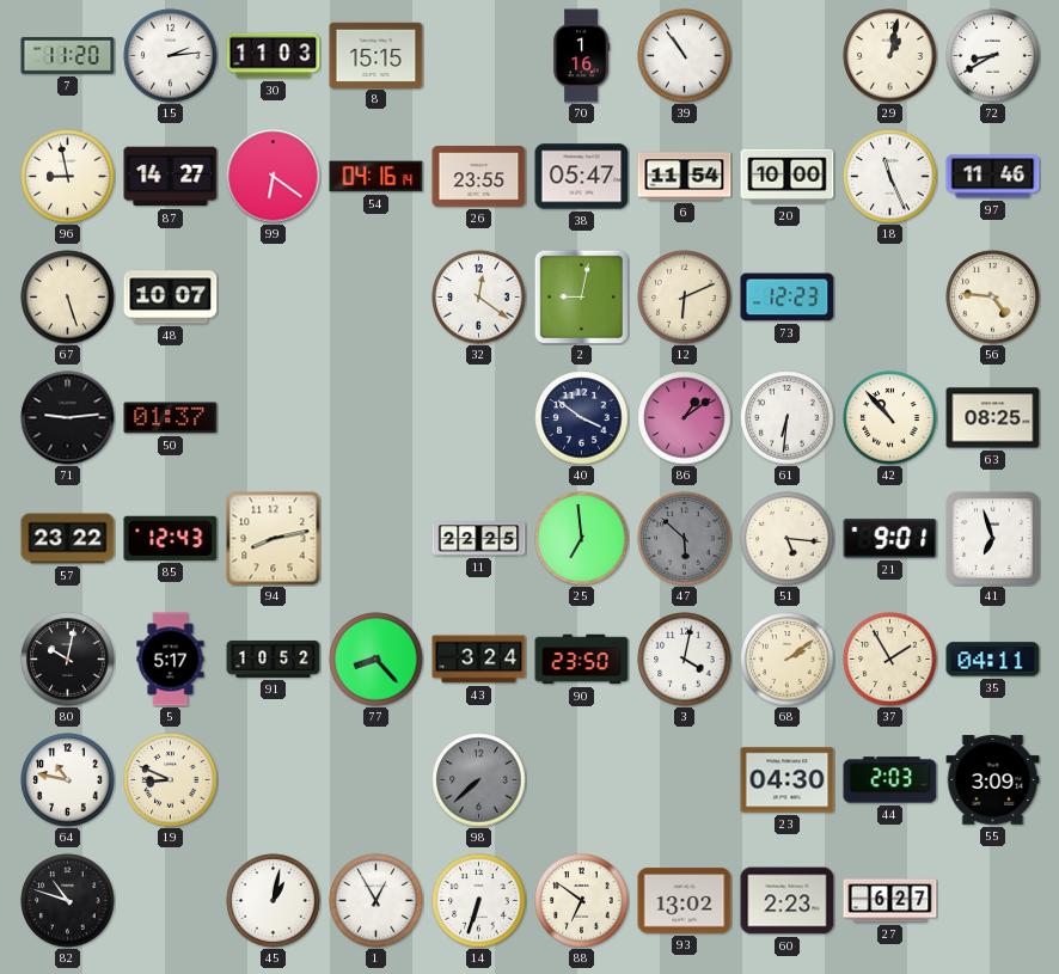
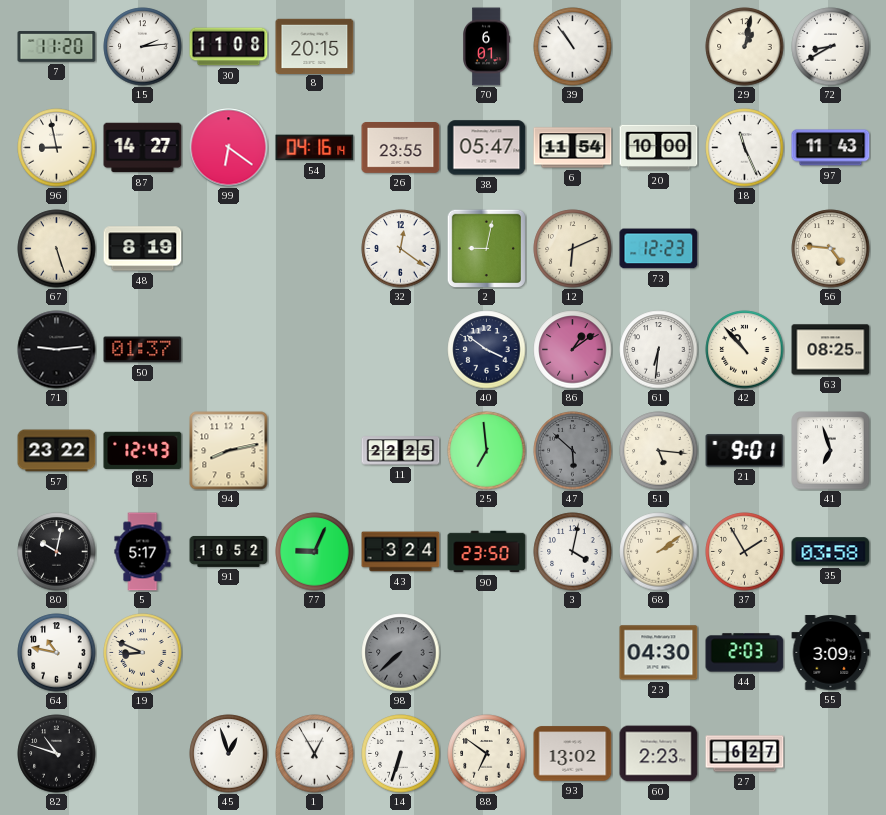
30: 11:03 -> 11:08
8: 15:15 -> 20:15
70: 1:16 -> 6:01
97: 11:46 -> 11:43
48: 10:07 -> 8:19
77: 8:23 -> 9:04
35: 04:11 -> 03:58
45: 1:02 -> 12:57
